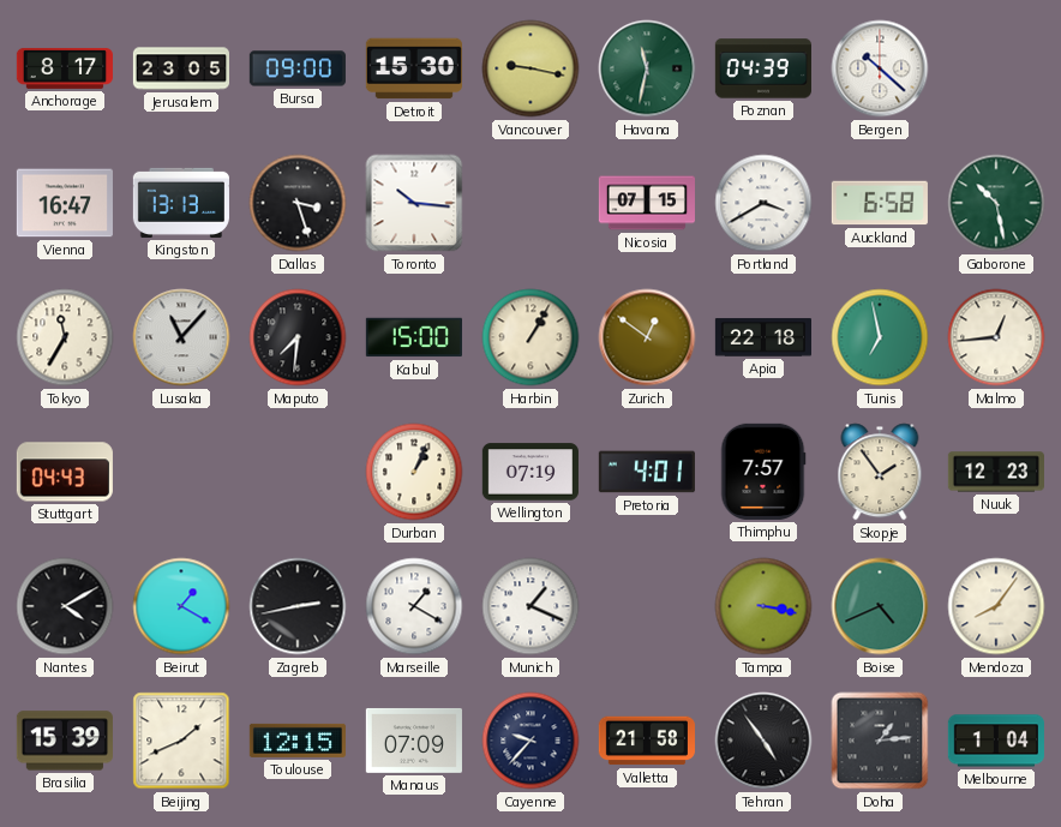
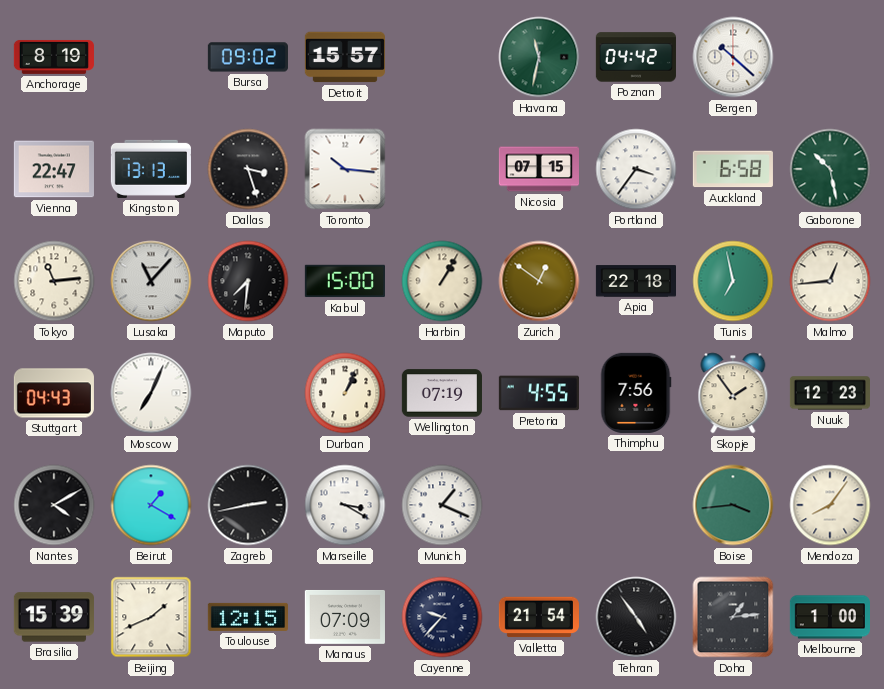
Anchorage: 8:17 -> 8:19
Jerusalem: 23:05 -> none
Bursa: 09:00 -> 09:02
Detroit: 15:30 -> 15:57
Vancouver: 9:17 -> none
Poznan: 04:39 -> 04:42
Vienna: 16:47 -> 22:47
Portland: 3:40 -> 3:36
Tokyo: 11:35 -> 11:14
Moscow: none -> 7:04
Pretoria: 4:01 -> 4:55
Thimphu: 7:57 -> 7:56
Marseille: 1:20 -> 3:20
Tampa: 3:17 -> none
Boise: 4:41 -> 3:44
Valletta: 21:58 -> 21:54
Melbourne: 1:04 -> 1:00
